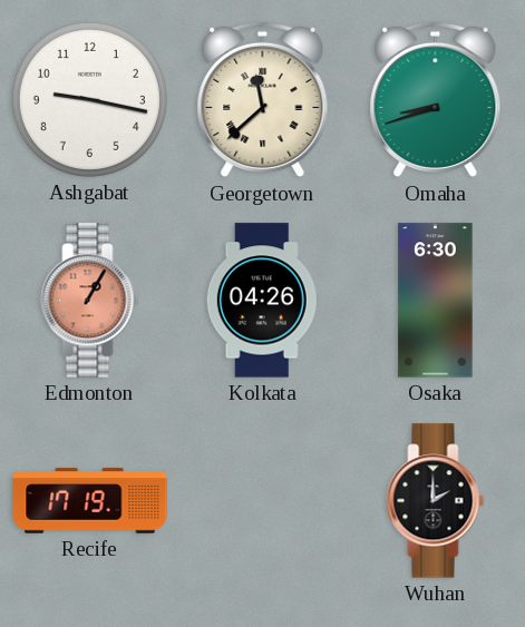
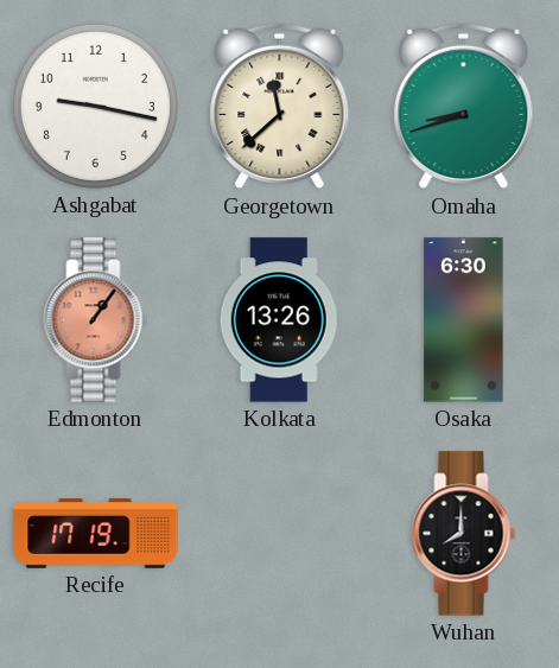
Edmonton: 1:05 -> 1:06
Kolkata: 04:26 -> 13:26
Wuhan: 2:00 -> 8:00
